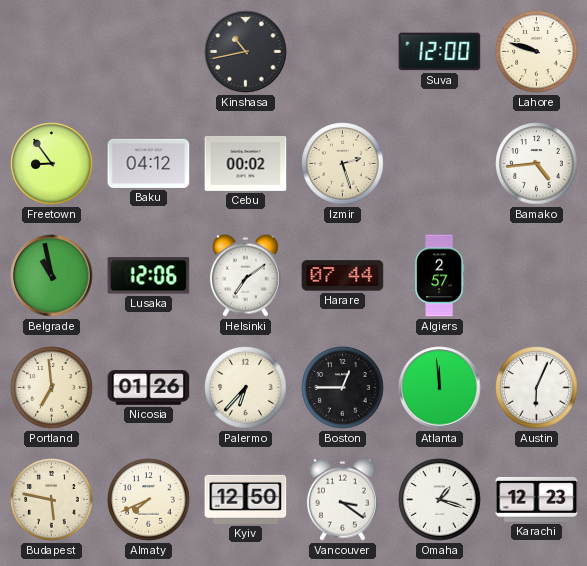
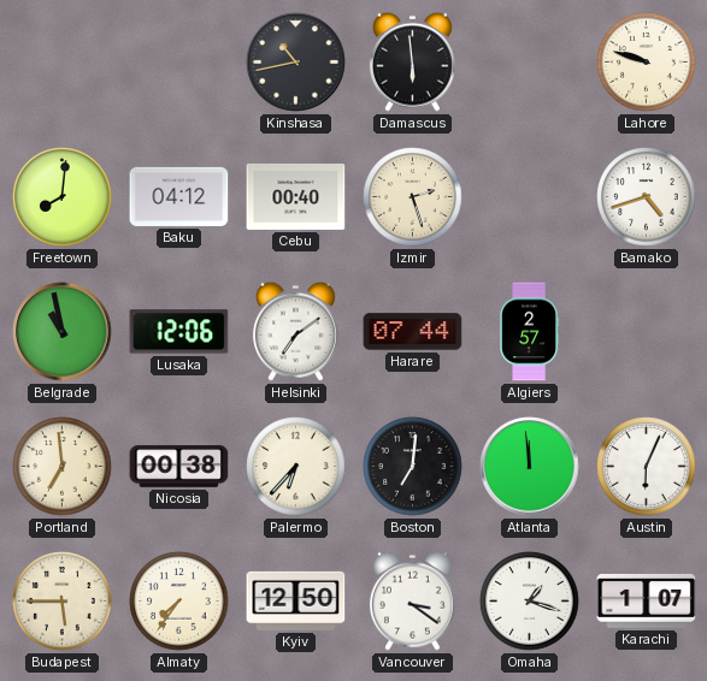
Damascus: none -> 5:59
Suva: 12:00 -> none
Freetown: 8:54 -> 8:01
Cebu: 00:02 -> 00:40
Bamako: 4:44 -> 4:42
Nicosia: 01:26 -> 00:38
Boston: 12:45 -> 7:01
Budapest: 5:47 -> 5:45
Almaty: 7:41 -> 7:36
Karachi: 12:23 -> 1:07
